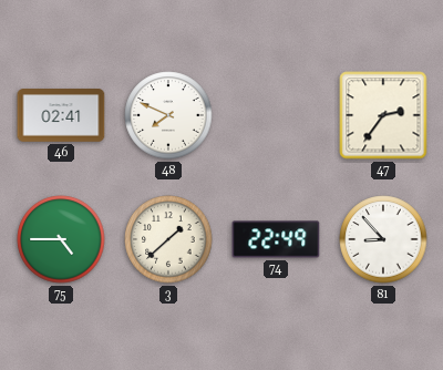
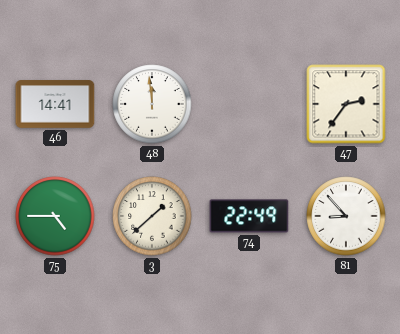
46: 02:41 -> 14:41
48: 7:49 -> 11:59
